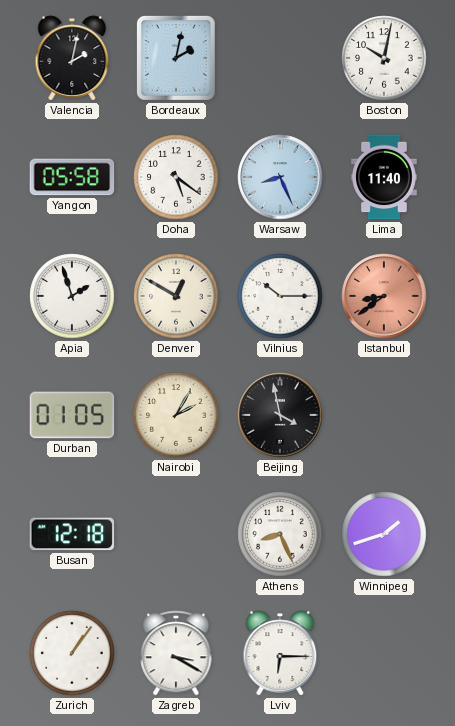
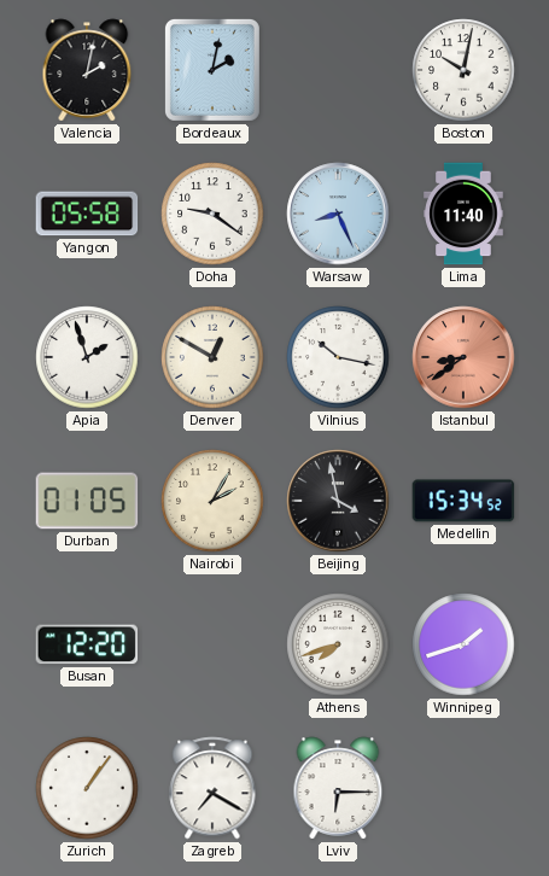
Doha: 5:21 -> 9:21
Vilnius: 10:15 -> 10:17
Medellin: none -> 15:34
Busan: 12:18 -> 12:20
Athens: 8:26 -> 7:42
Zagreb: 3:20 -> 7:20
